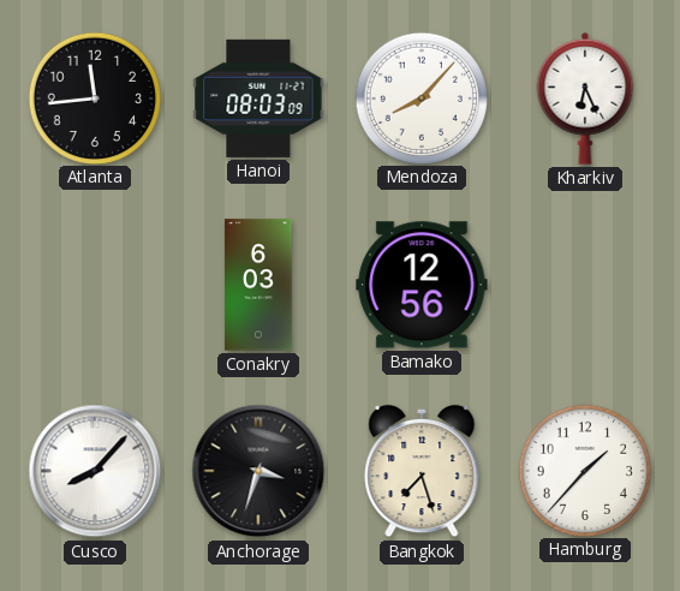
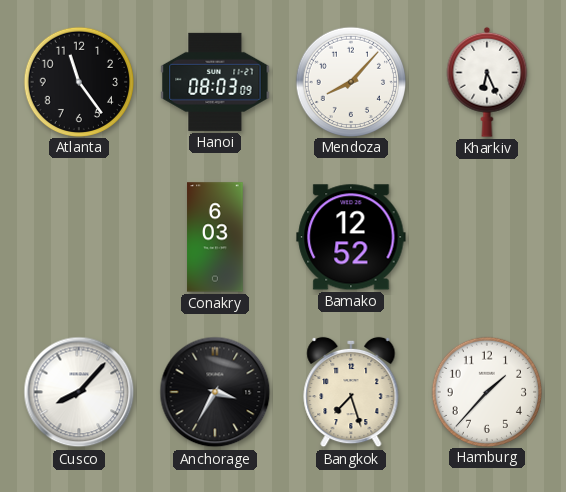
Atlanta: 11:44 -> 11:24
Bamako: 12:56 -> 12:52
Anchorage: 3:33 -> 3:35
